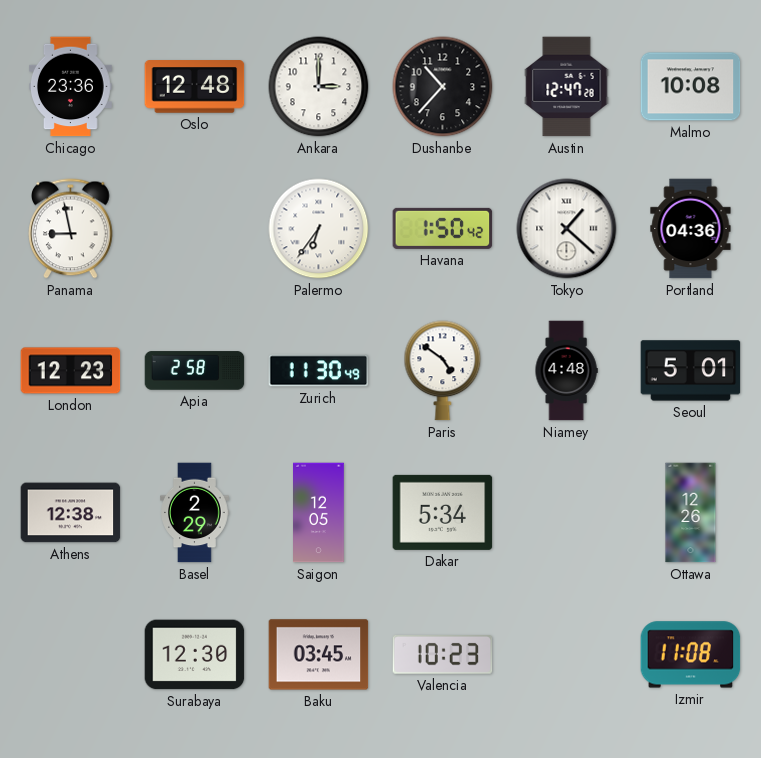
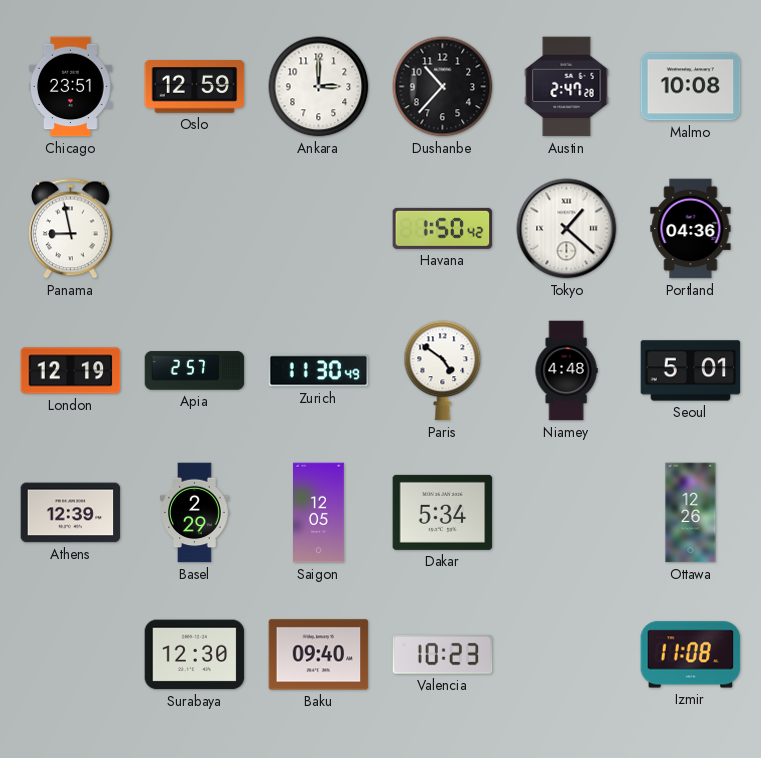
Chicago: 23:36 -> 23:51
Oslo: 12:48 -> 12:59
Austin: 12:47 -> 2:47
Palermo: 6:36 -> none
London: 12:23 -> 12:19
Apia: 2:58 -> 2:57
Athens: 12:38 -> 12:39
Baku: 03:45 -> 09:40
